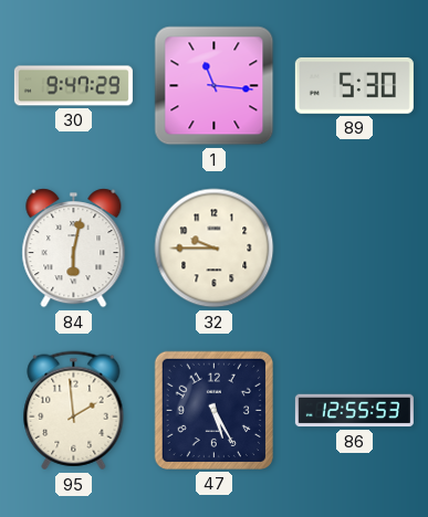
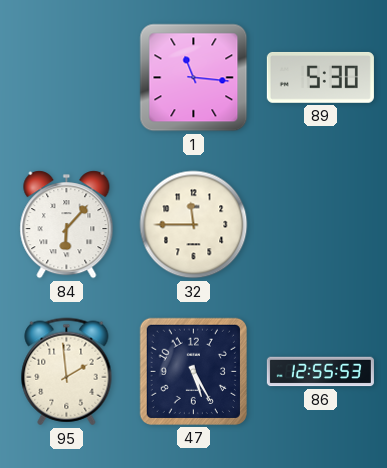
30: 9:47 -> none
84: 6:02 -> 6:07
32: 9:45 -> 11:45
